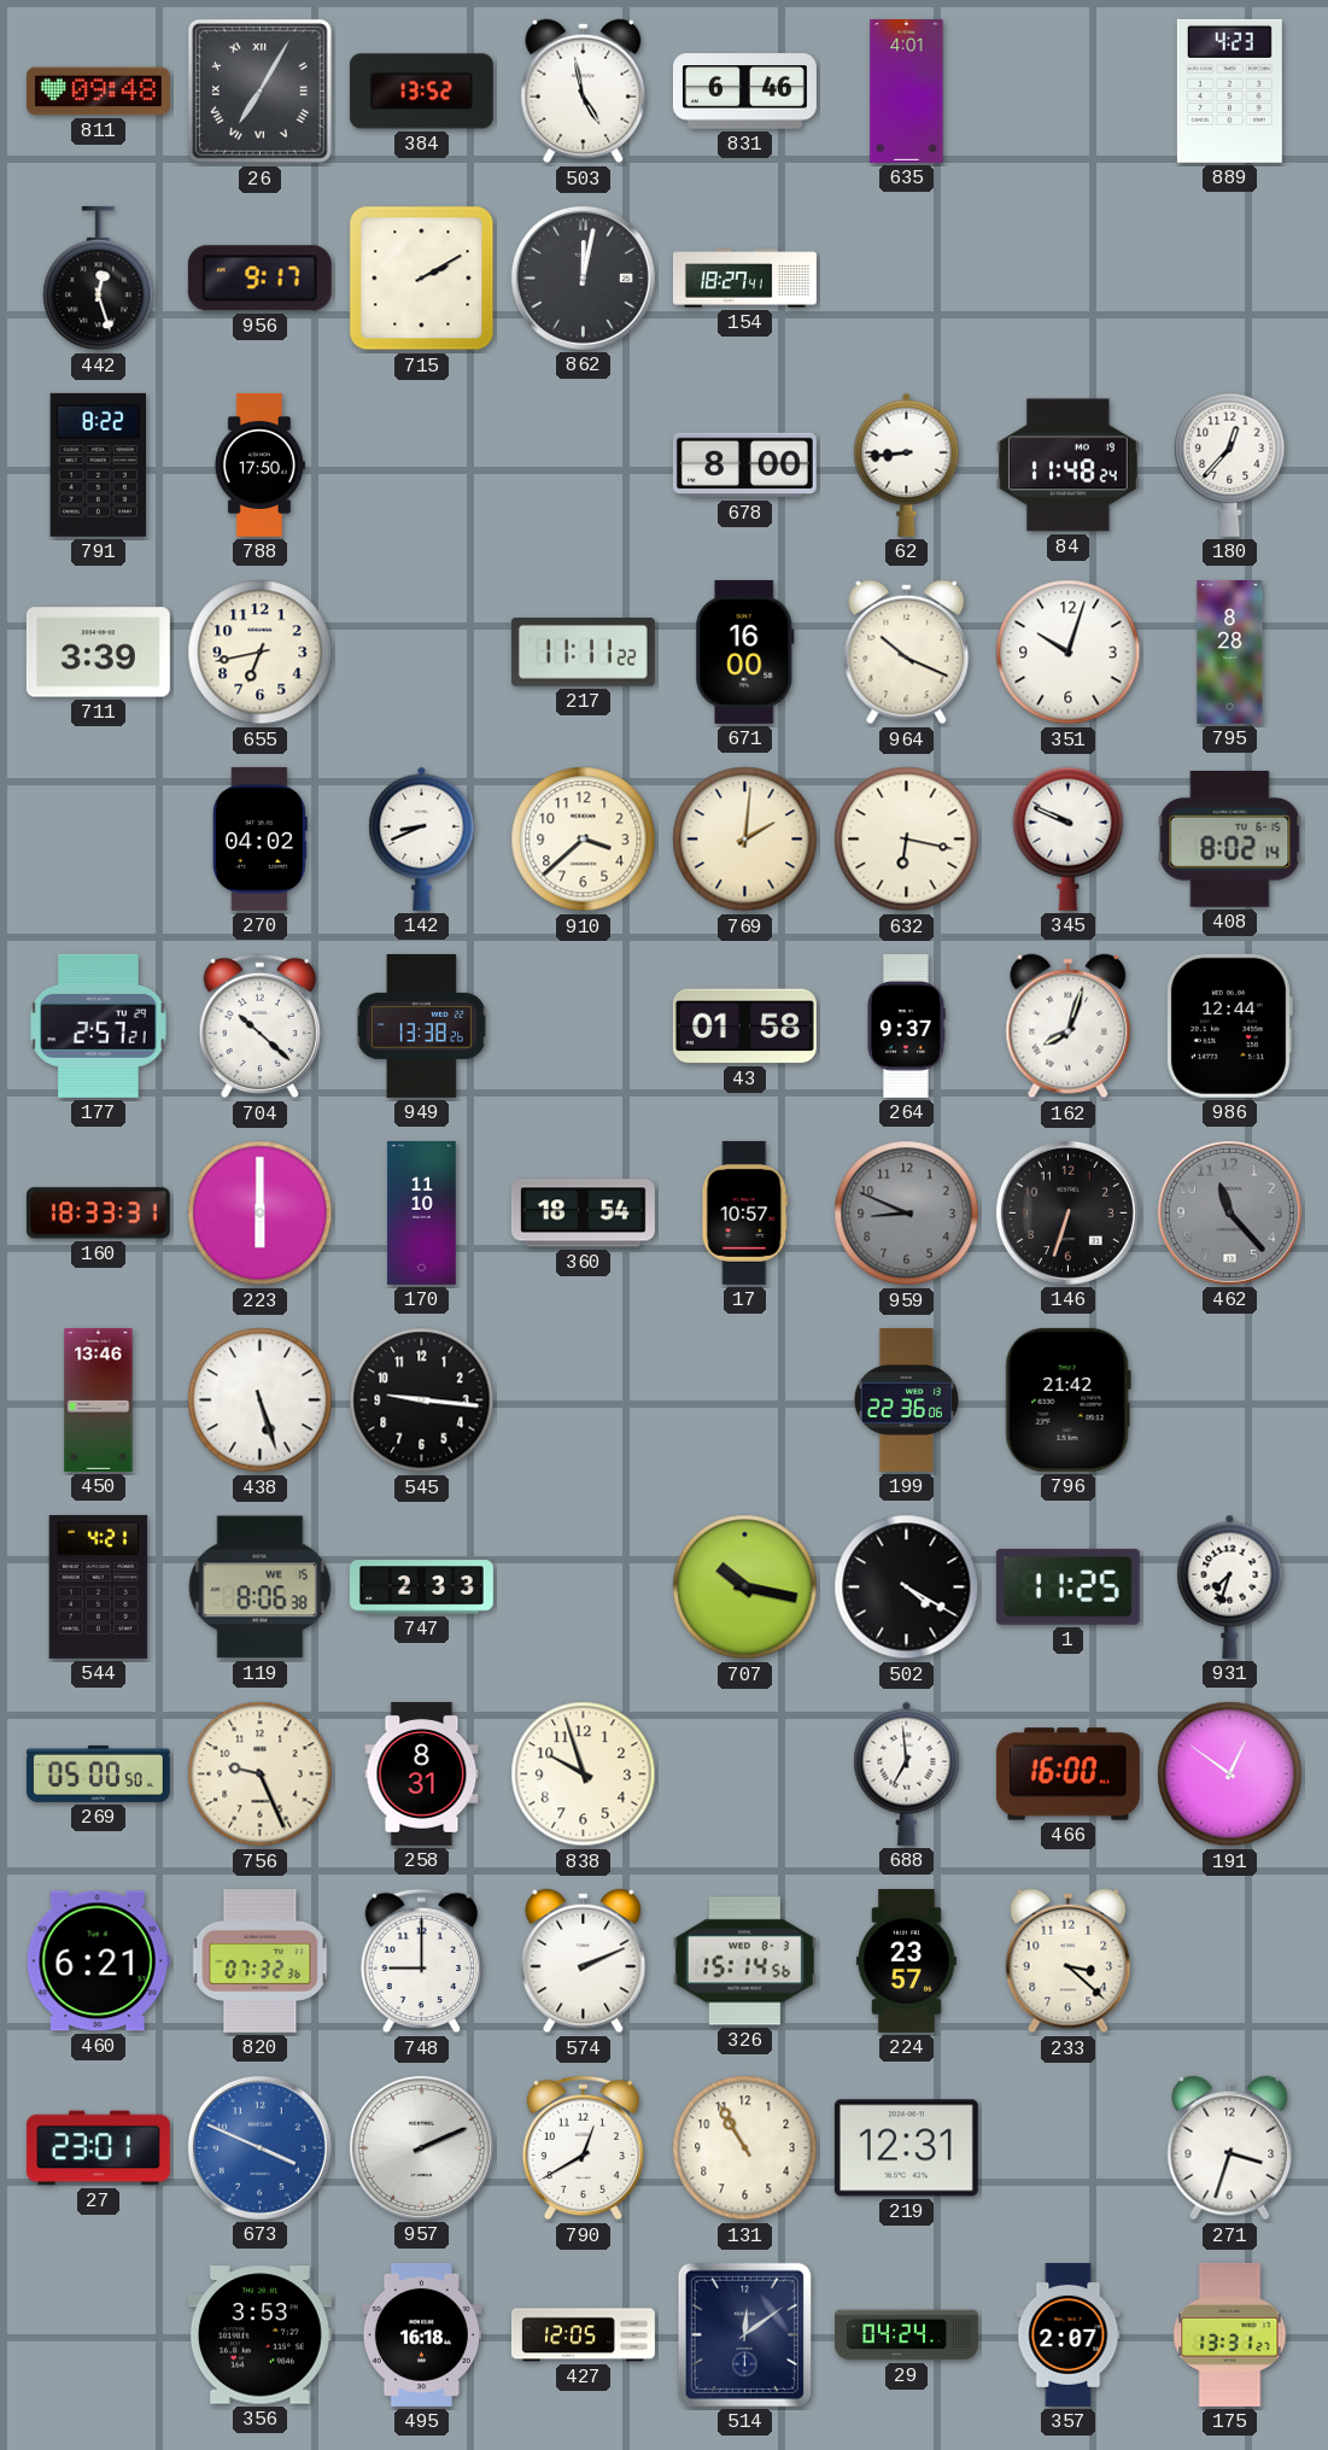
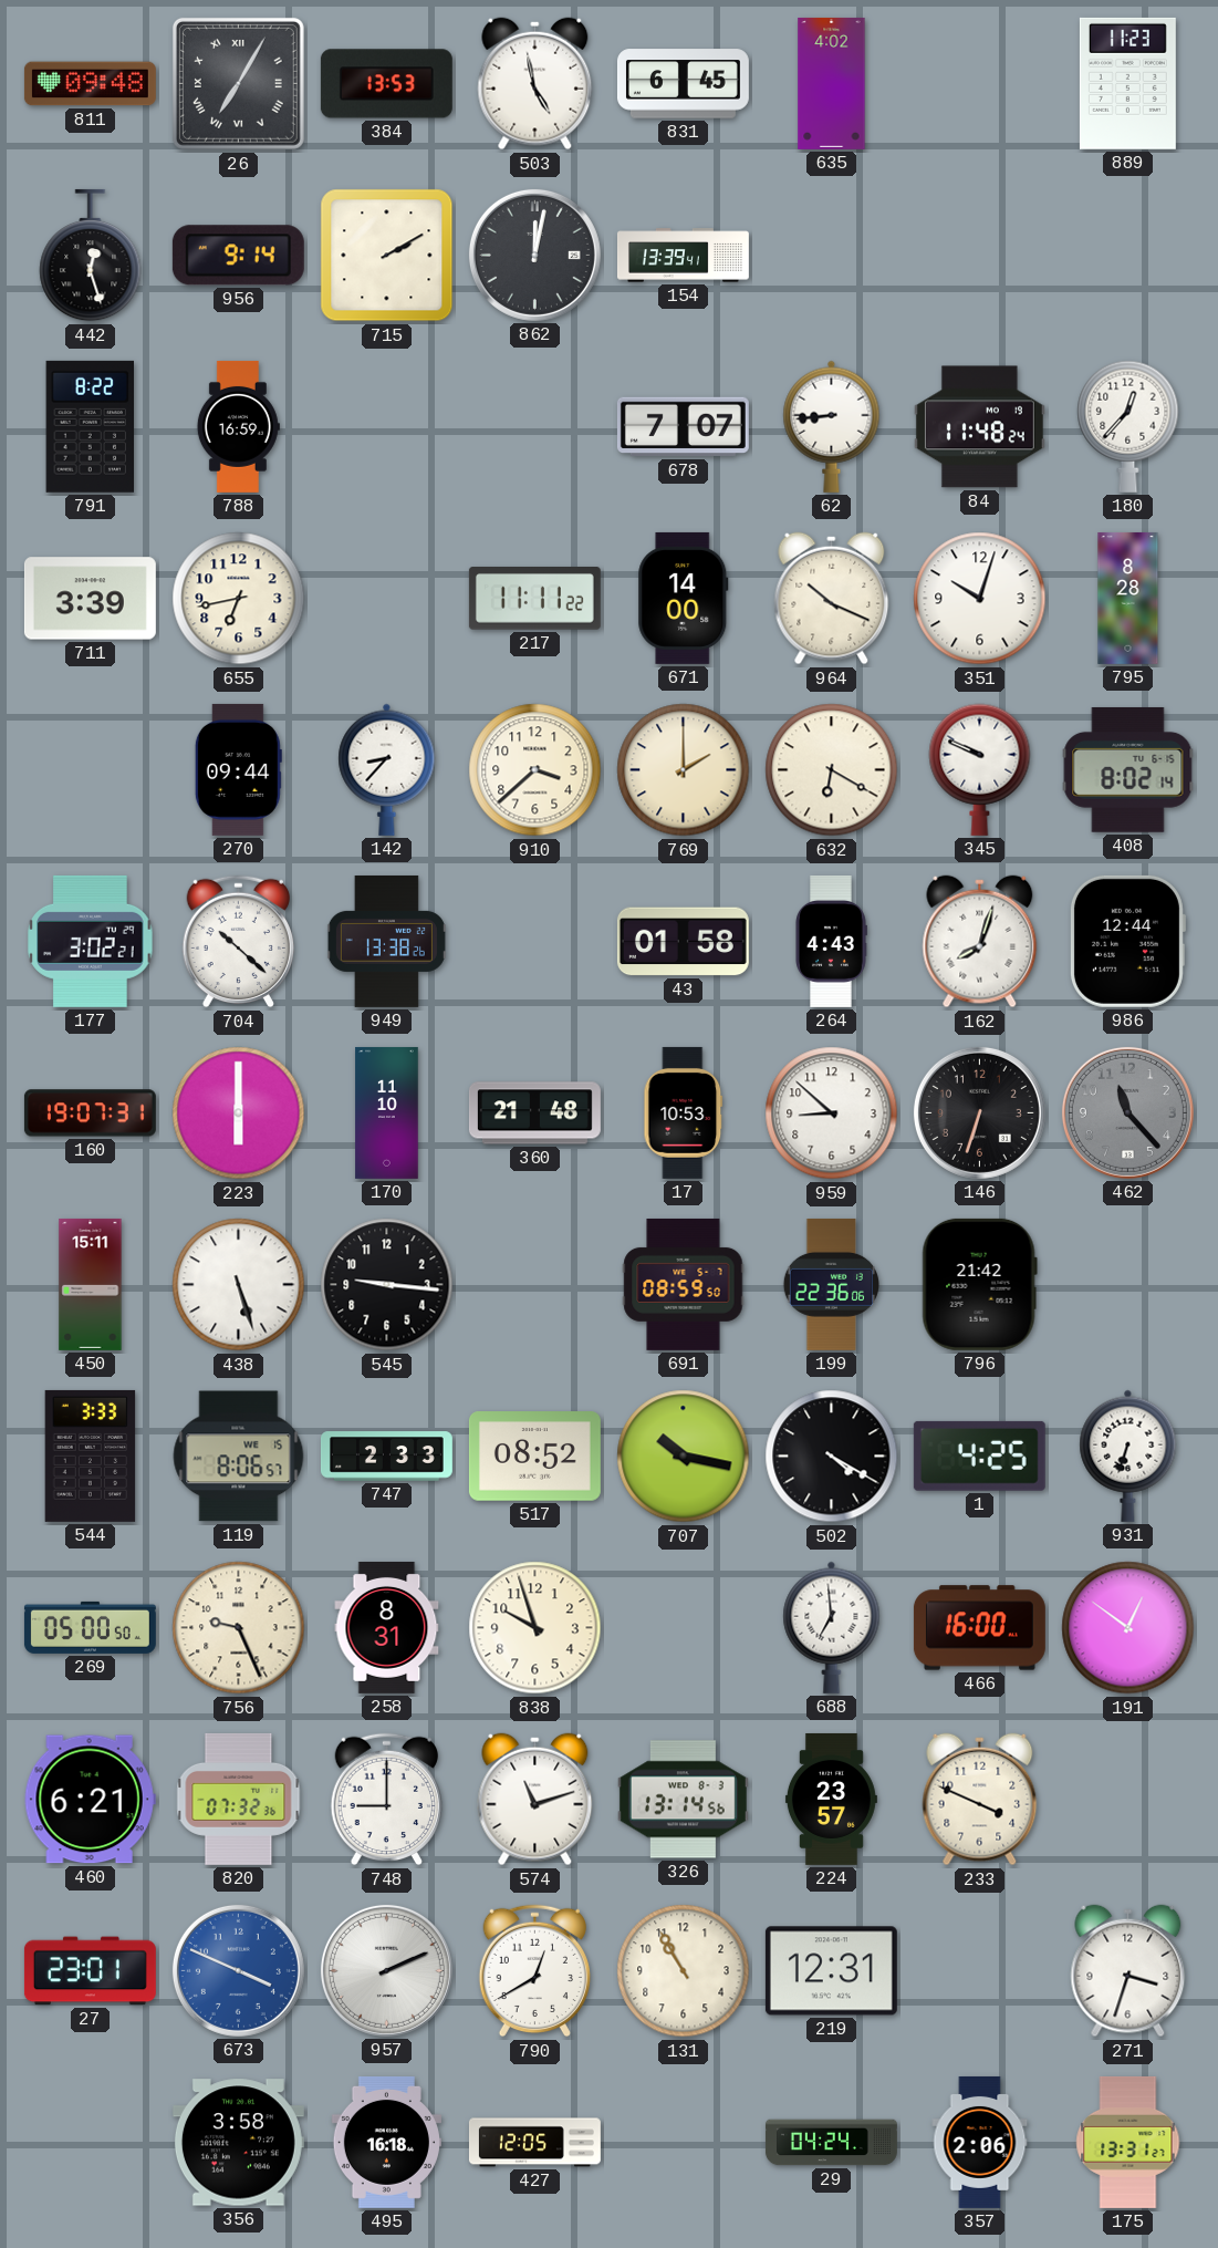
384: 13:52 -> 13:53
831: 6:46 -> 6:45
635: 4:01 -> 4:02
889: 4:23 -> 11:23
956: 9:17 -> 9:14
154: 18:27 -> 13:39
788: 17:50 -> 16:59
678: 8:00 -> 7:07
671: 16:00 -> 14:00
270: 04:02 -> 09:44
142: 8:41 -> 8:37
769: 2:01 -> 2:00
632: 6:17 -> 6:20
177: 2:57 -> 3:02
264: 9:37 -> 4:43
160: 18:33 -> 19:07
360: 18:54 -> 21:48
17: 10:57 -> 10:53
959: 8:49 -> 8:52
959 dial: grey -> white
450: 13:46 -> 15:11
691: none -> 08:59
544: 4:21 -> 3:33
119: 8:06:38 -> 8:06:57
517: none -> 08:52
1: 11:25 -> 4:25
931: 7:33 -> 6:33
574: 2:11 -> 11:12
326: 15:14 -> 13:14
233: 3:22 -> 3:49
356: 3:53 -> 3:58
514: 12:09 -> none
357: 2:07 -> 2:06
